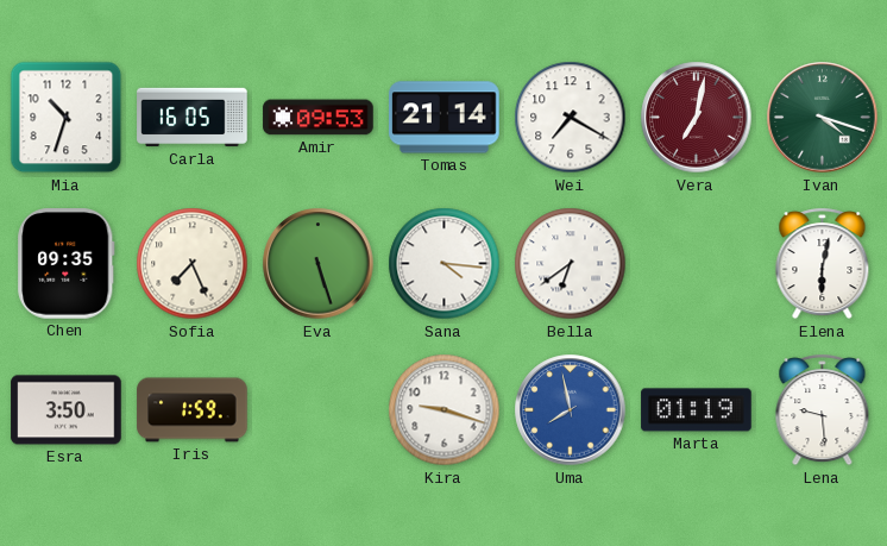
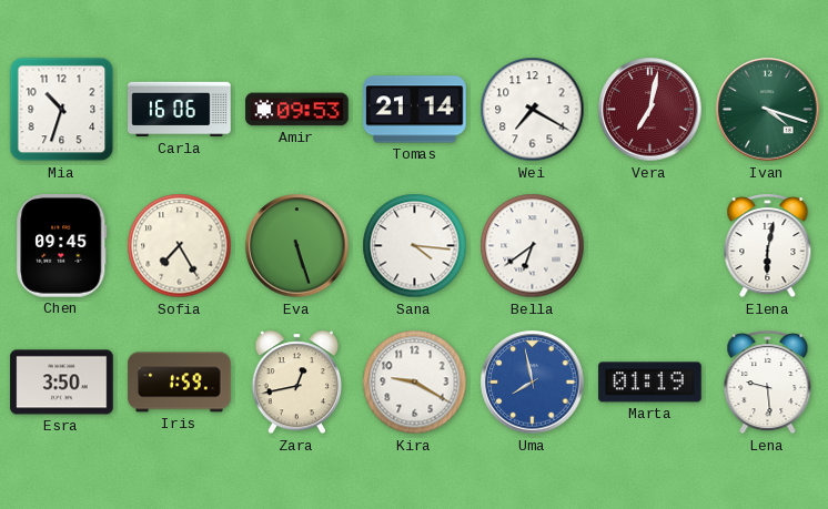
Carla: 16:05 -> 16:06
Chen: 09:35 -> 09:45
Sofia: 7:26 -> 7:25
Zara: none -> 12:43
Kira: 9:18 -> 9:20
